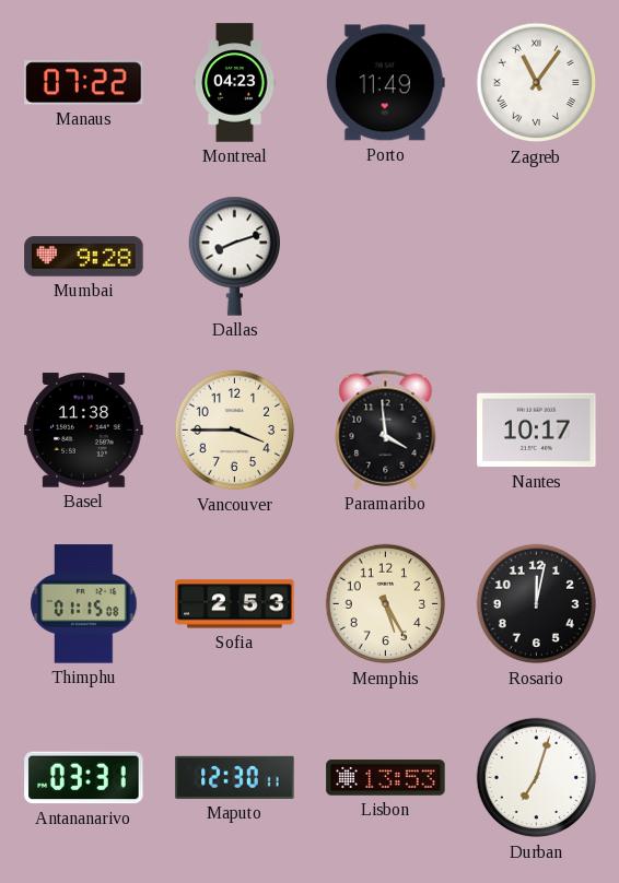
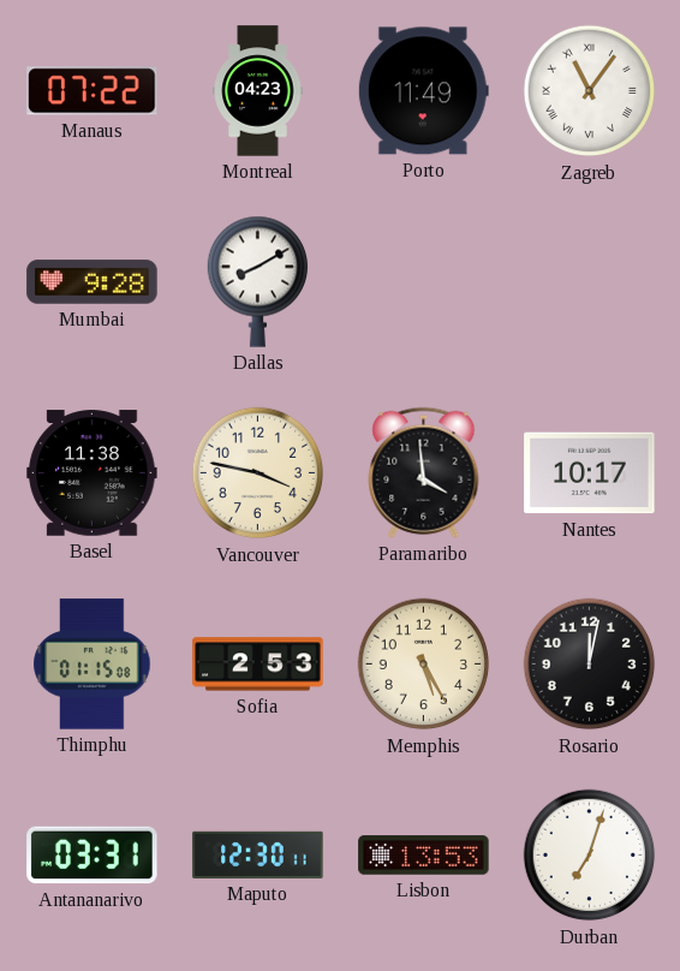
Dallas: 8:12 -> 8:10
Vancouver: 3:45 -> 3:47
